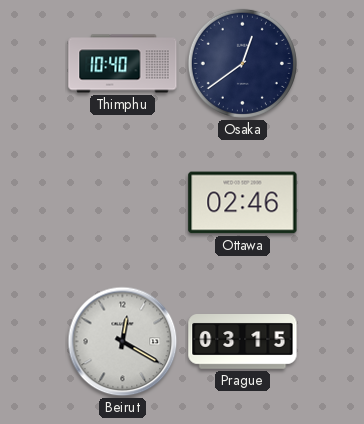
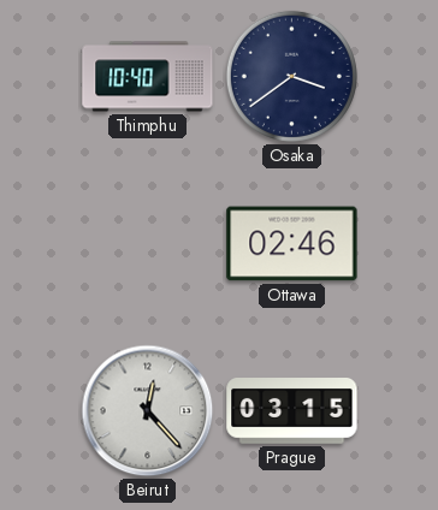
Osaka: 12:39 -> 3:39
Beirut: 12:20 -> 12:23
